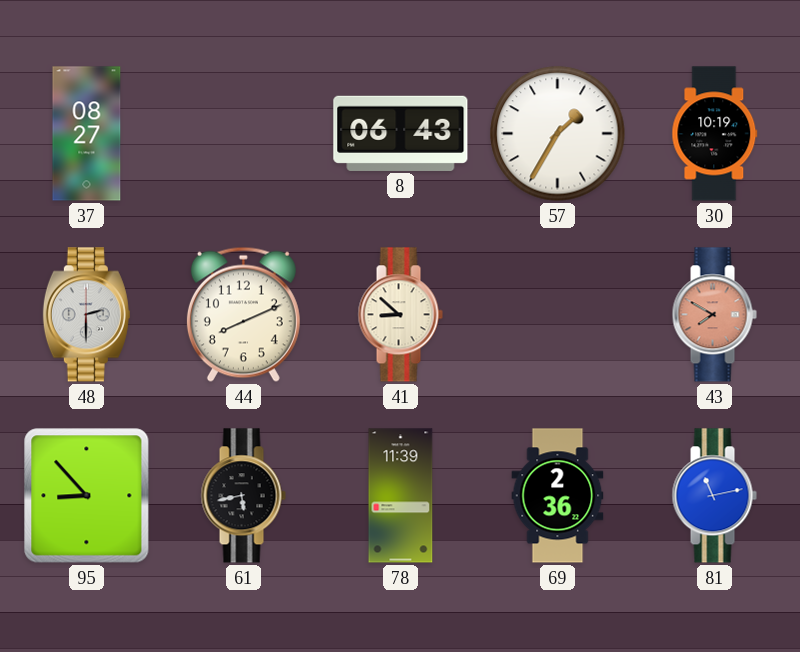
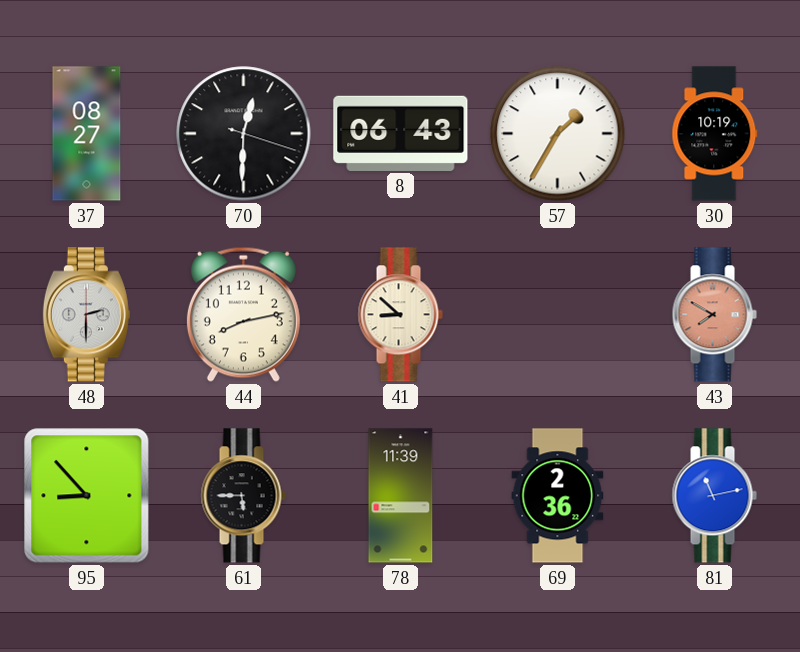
70: none -> 12:30
44: 8:11 -> 8:13
61: 5:43 -> 5:45
